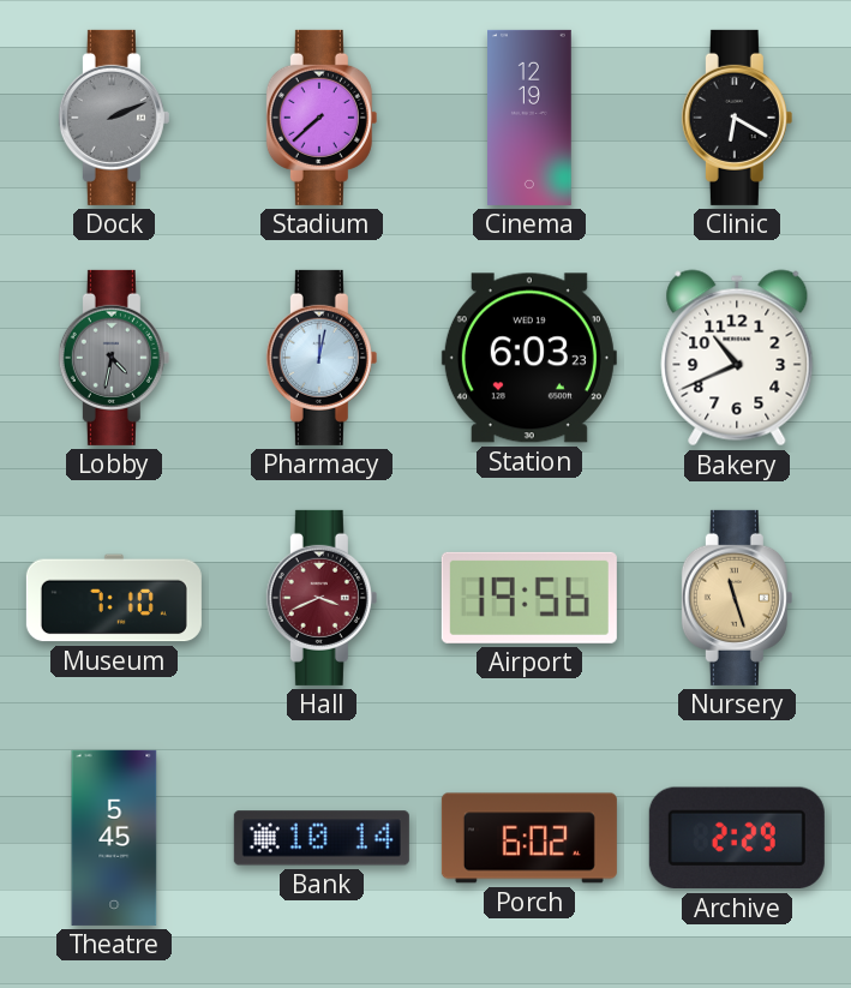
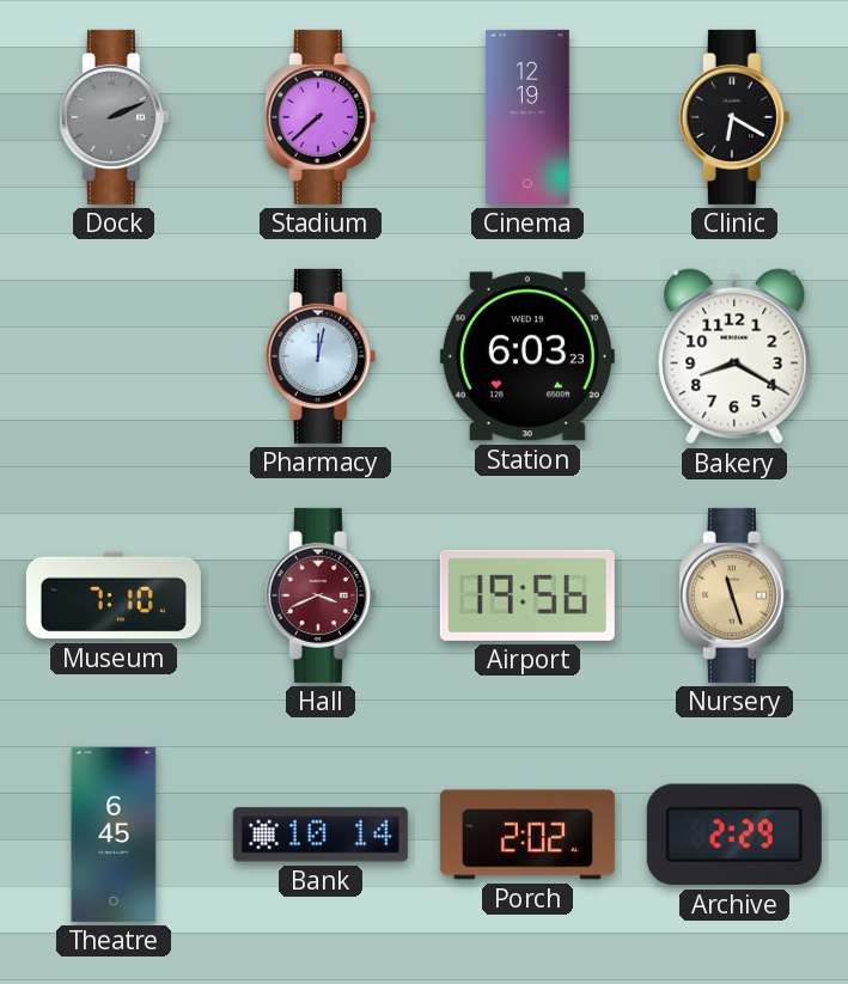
Lobby: 4:32 -> none
Bakery: 10:41 -> 8:20
Theatre: 5:45 -> 6:45
Porch: 6:02 -> 2:02
